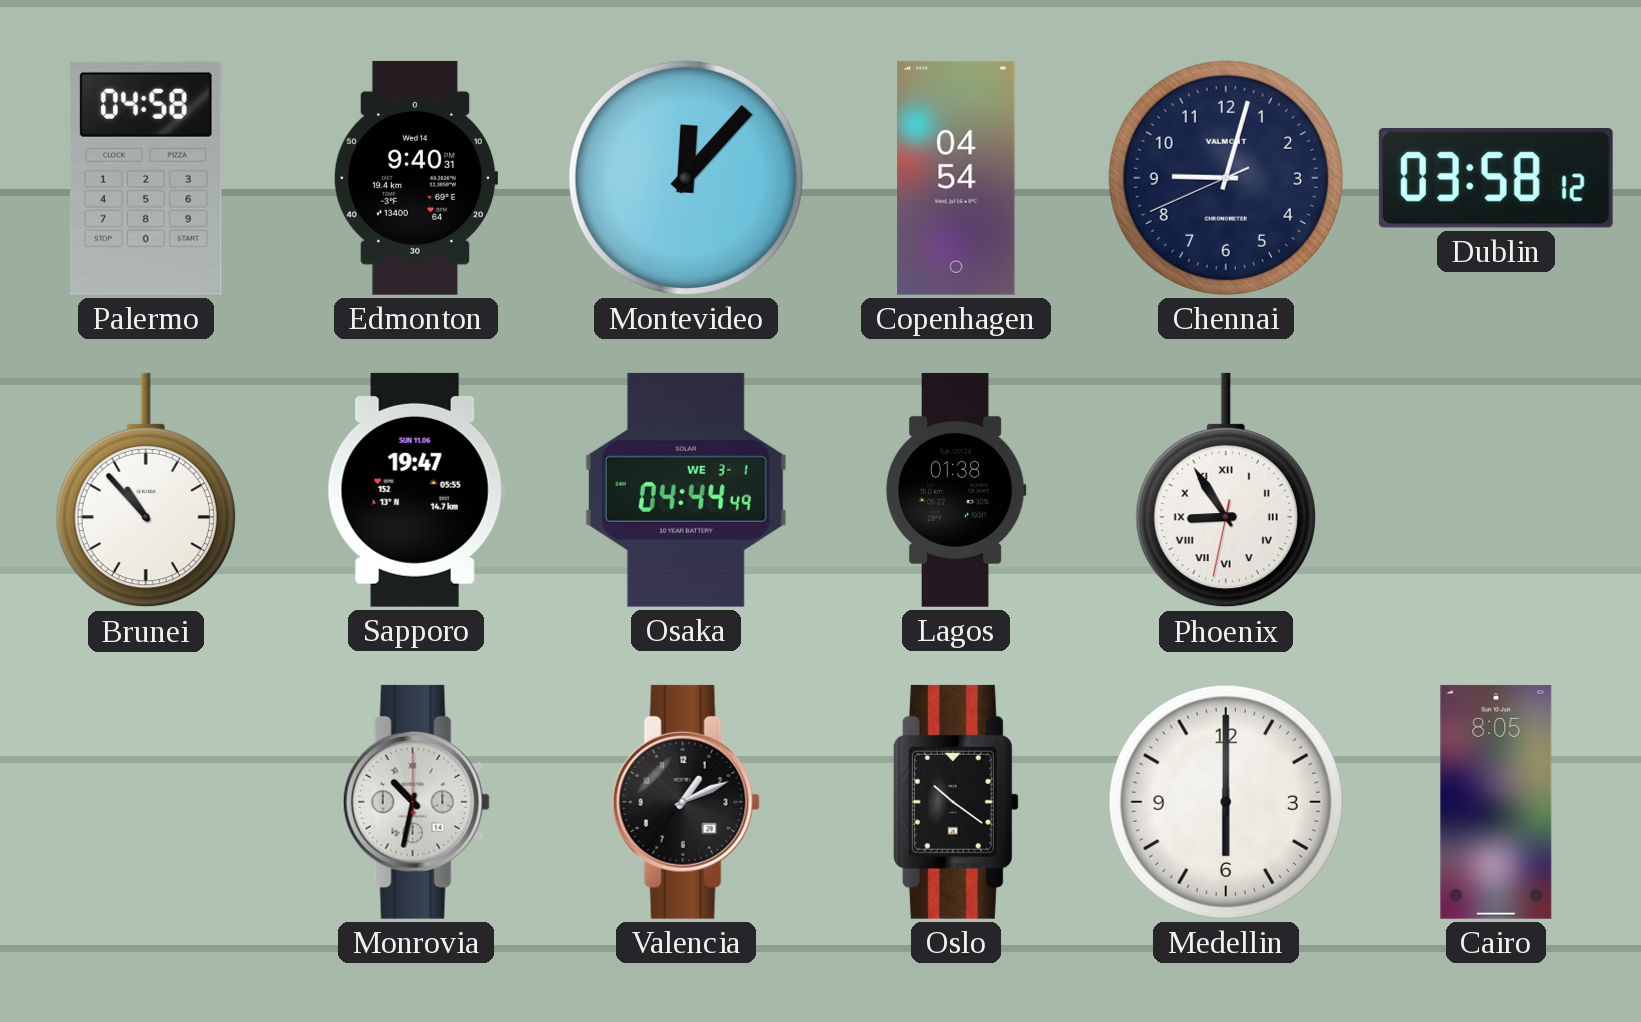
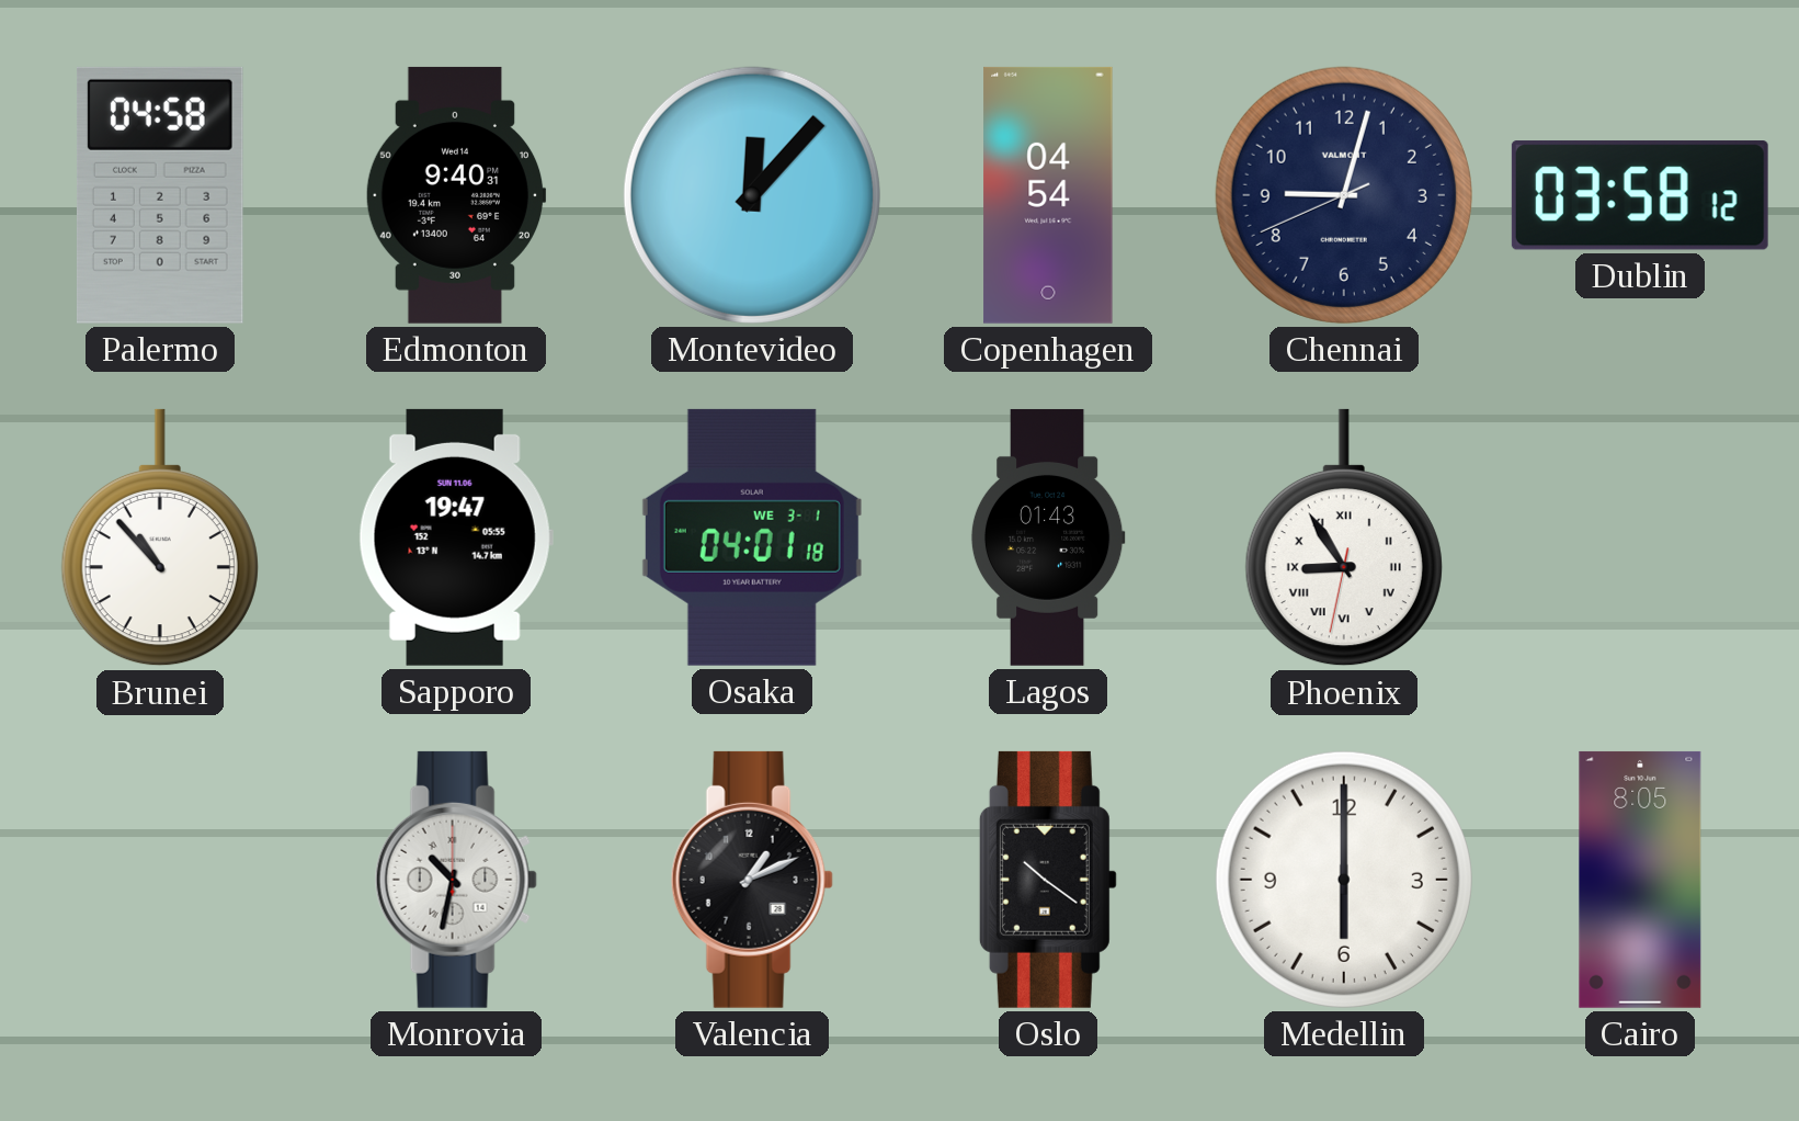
Osaka: 04:44 -> 04:01
Lagos: 01:38 -> 01:43
